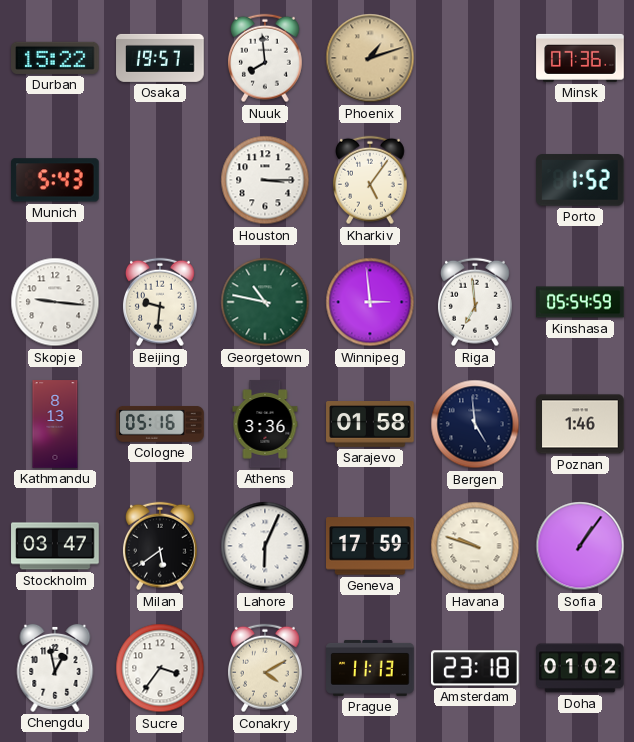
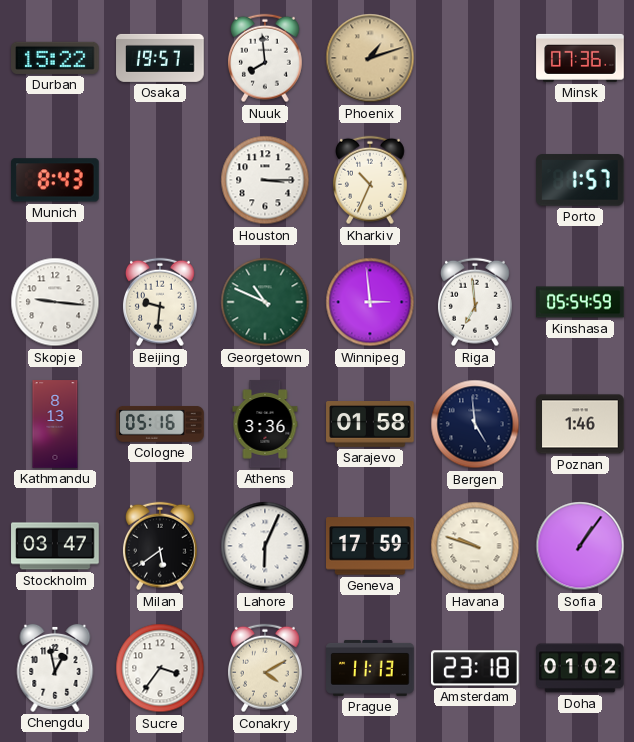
Munich: 5:43 -> 8:43
Kharkiv: 5:06 -> 10:34
Porto: 1:52 -> 1:57
Georgetown: 10:47 -> 10:49
